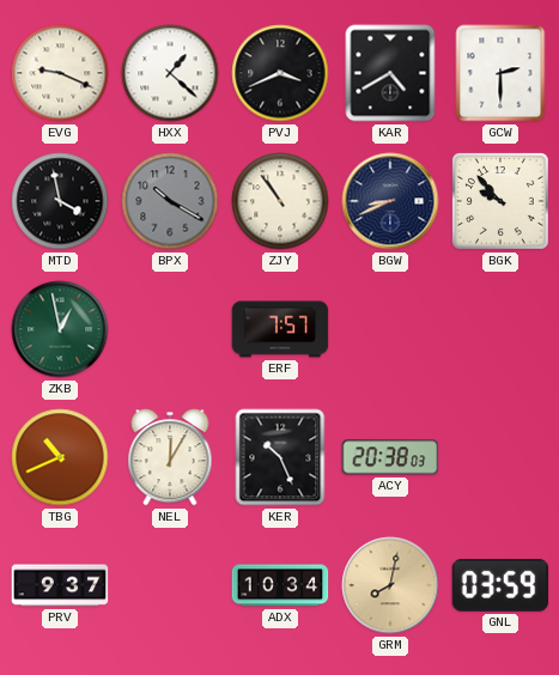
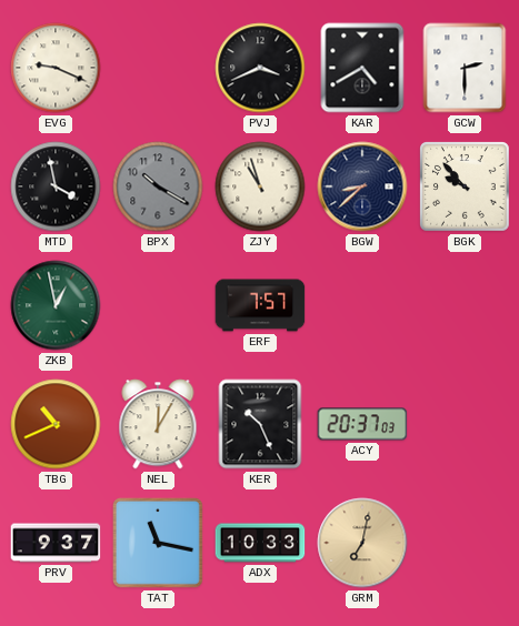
HXX: 1:22 -> none
ZJY: 10:54 -> 10:57
BGW: 8:41 -> 8:38
ACY: 20:38 -> 20:37
TAT: none -> 11:17
ADX: 10:34 -> 10:33
GRM: 8:02 -> 7:02
GNL: 03:59 -> none
